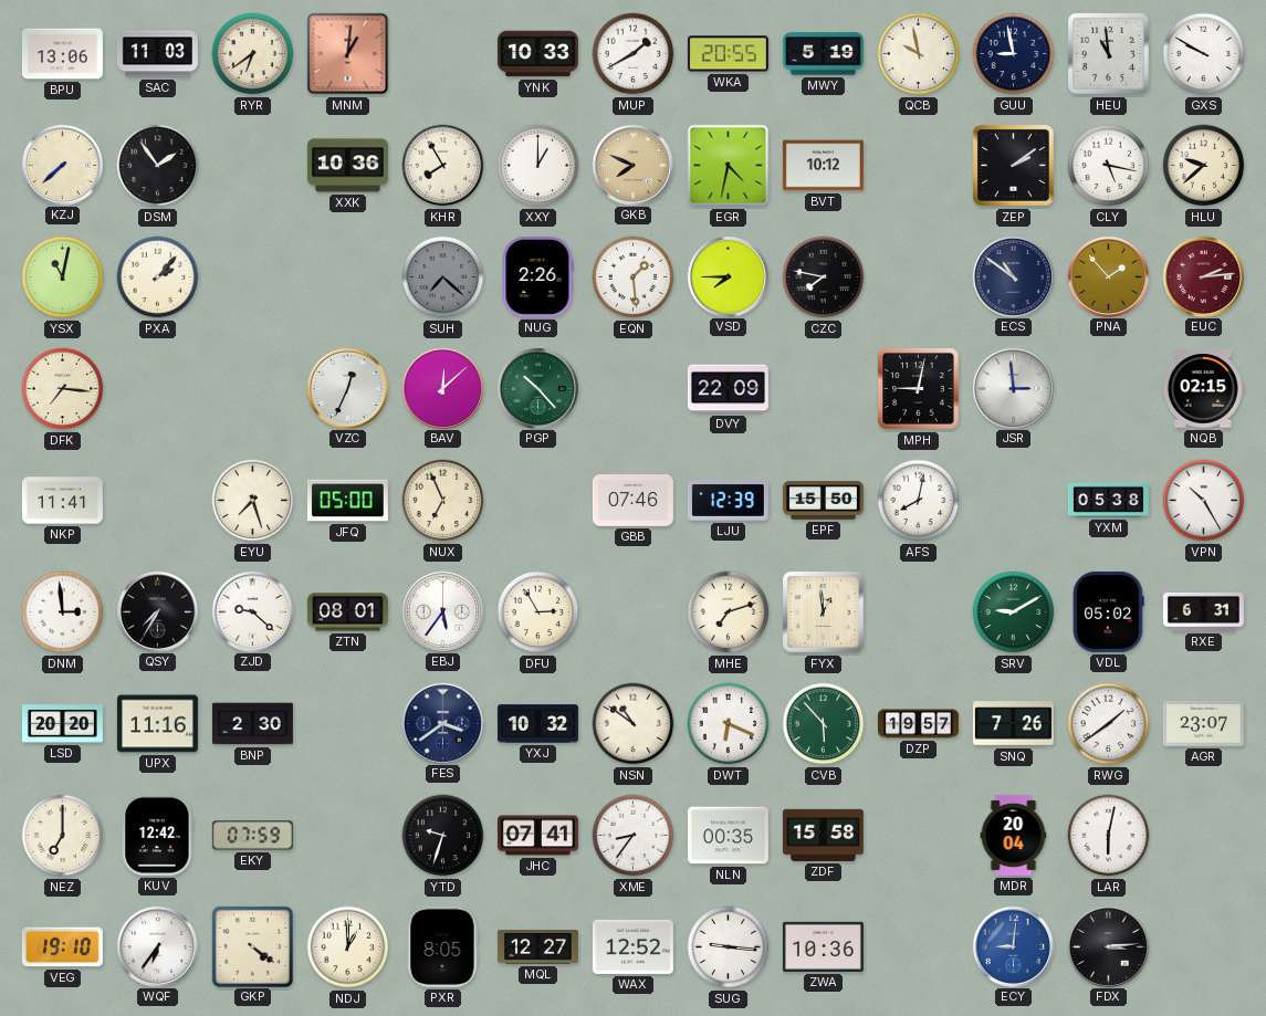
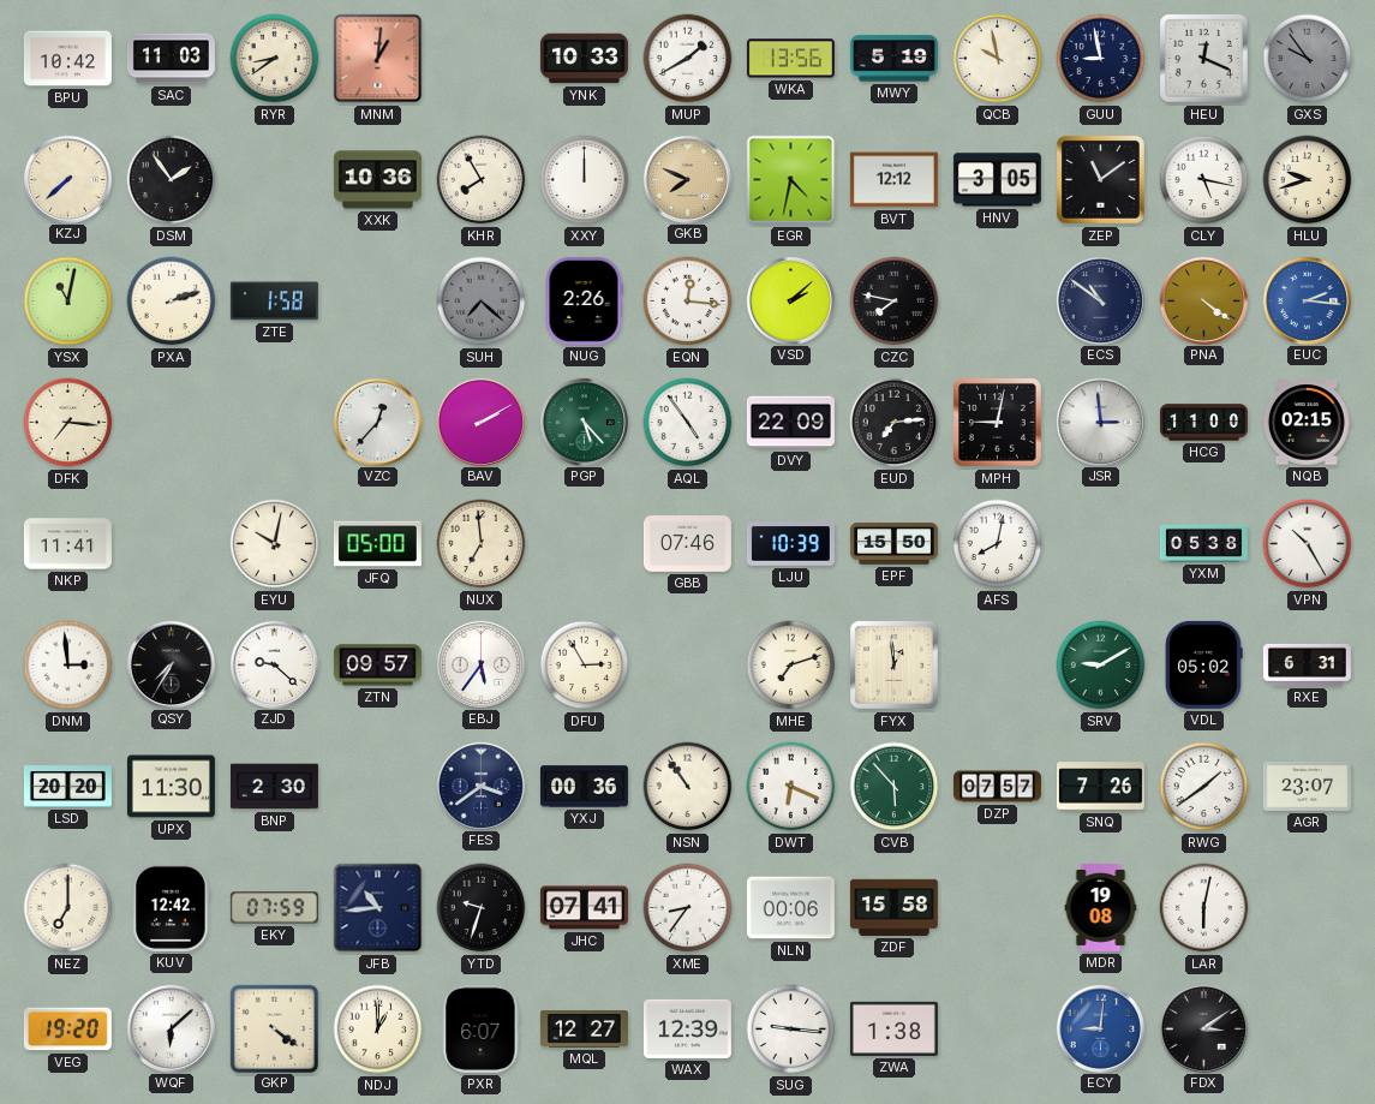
BPU: 13:06 -> 10:42
RYR: 6:39 -> 8:39
WKA: 20:55 -> 13:56
HEU: 10:59 -> 12:19
GXS: 9:50 -> 9:54
GXS dial: white -> grey
XXY: 1:00 -> 12:00
BVT: 10:12 -> 12:12
HNV: none -> 3:05
ZEP: 2:09 -> 11:09
HLU: 9:38 -> 9:42
PXA: 2:07 -> 2:12
ZTE: none -> 1:58
EQN: 1:29 -> 12:16
VSD: 7:45 -> 2:08
PNA: 1:53 -> 4:21
EUC: 2:14 -> 2:16
EUC dial: burgundy -> blue
VZC: 12:34 -> 12:37
BAV: 12:08 -> 2:10
PGP: 10:23 -> 5:23
AQL: none -> 4:54
EUD: none -> 7:14
HCG: none -> 11:00
EYU: 7:27 -> 10:02
NUX: 6:56 -> 6:59
LJU: 12:39 -> 10:39
ZTN: 08:01 -> 09:57
UPX: 11:16 -> 11:30
YXJ: 10:32 -> 00:36
NSN: 10:51 -> 10:54
DZP: 19:57 -> 07:57
JFB: none -> 10:44
NLN: 00:35 -> 00:06
MDR: 20:04 -> 19:08
VEG: 19:10 -> 19:20
WQF: 6:36 -> 6:08
PXR: 8:05 -> 6:07
WAX: 12:52 -> 12:39
ZWA: 10:36 -> 1:38
FDX: 3:14 -> 3:09
